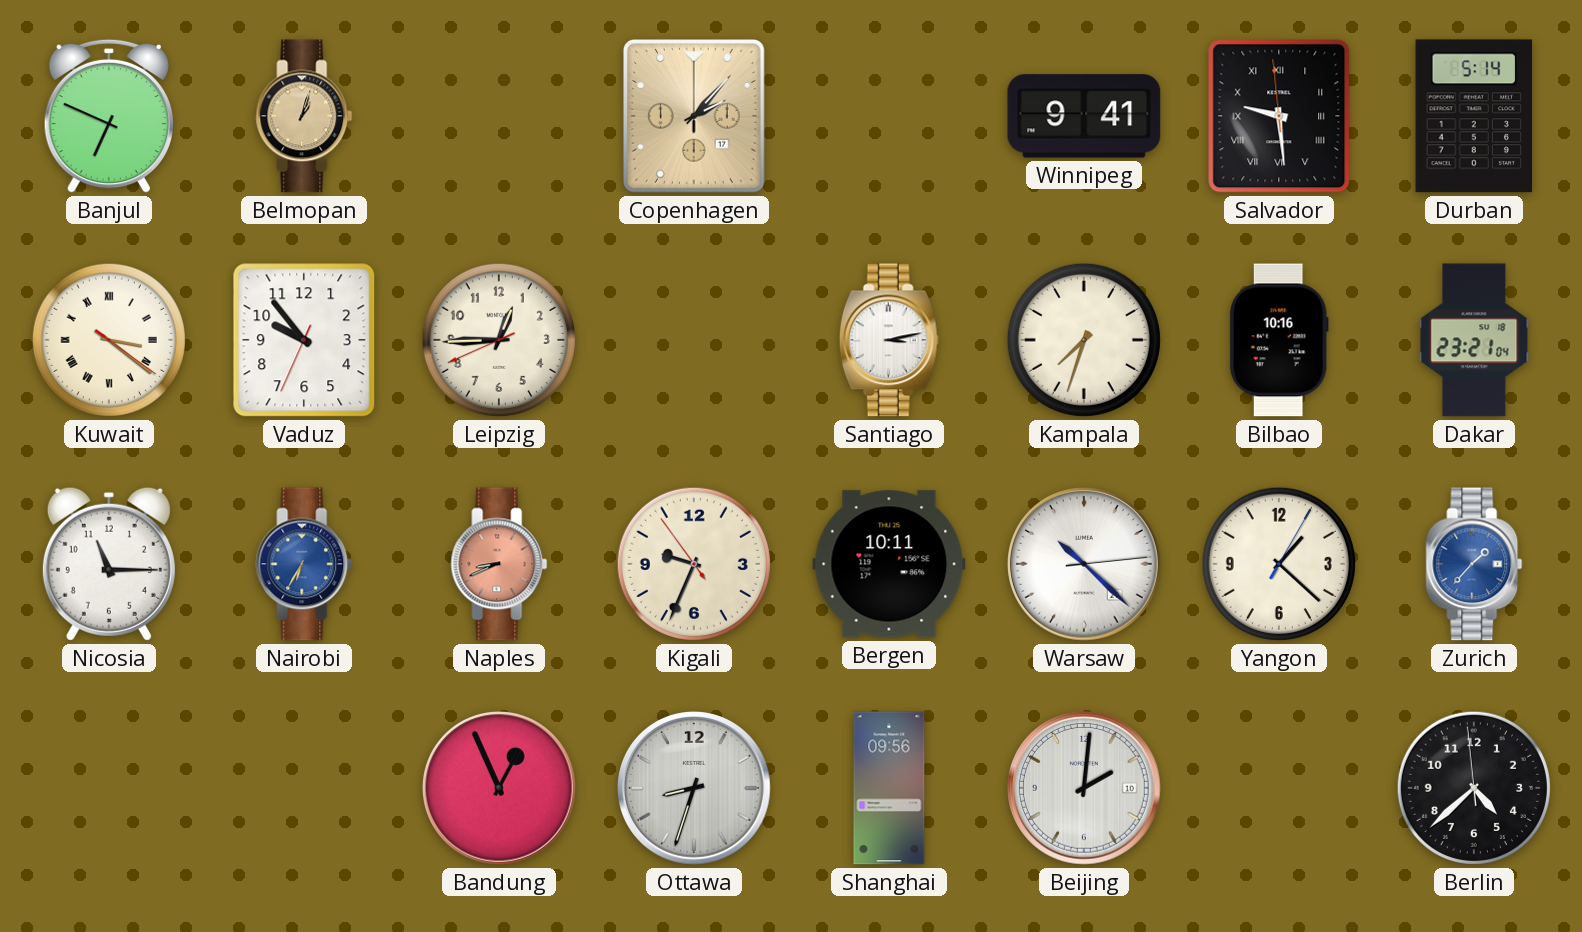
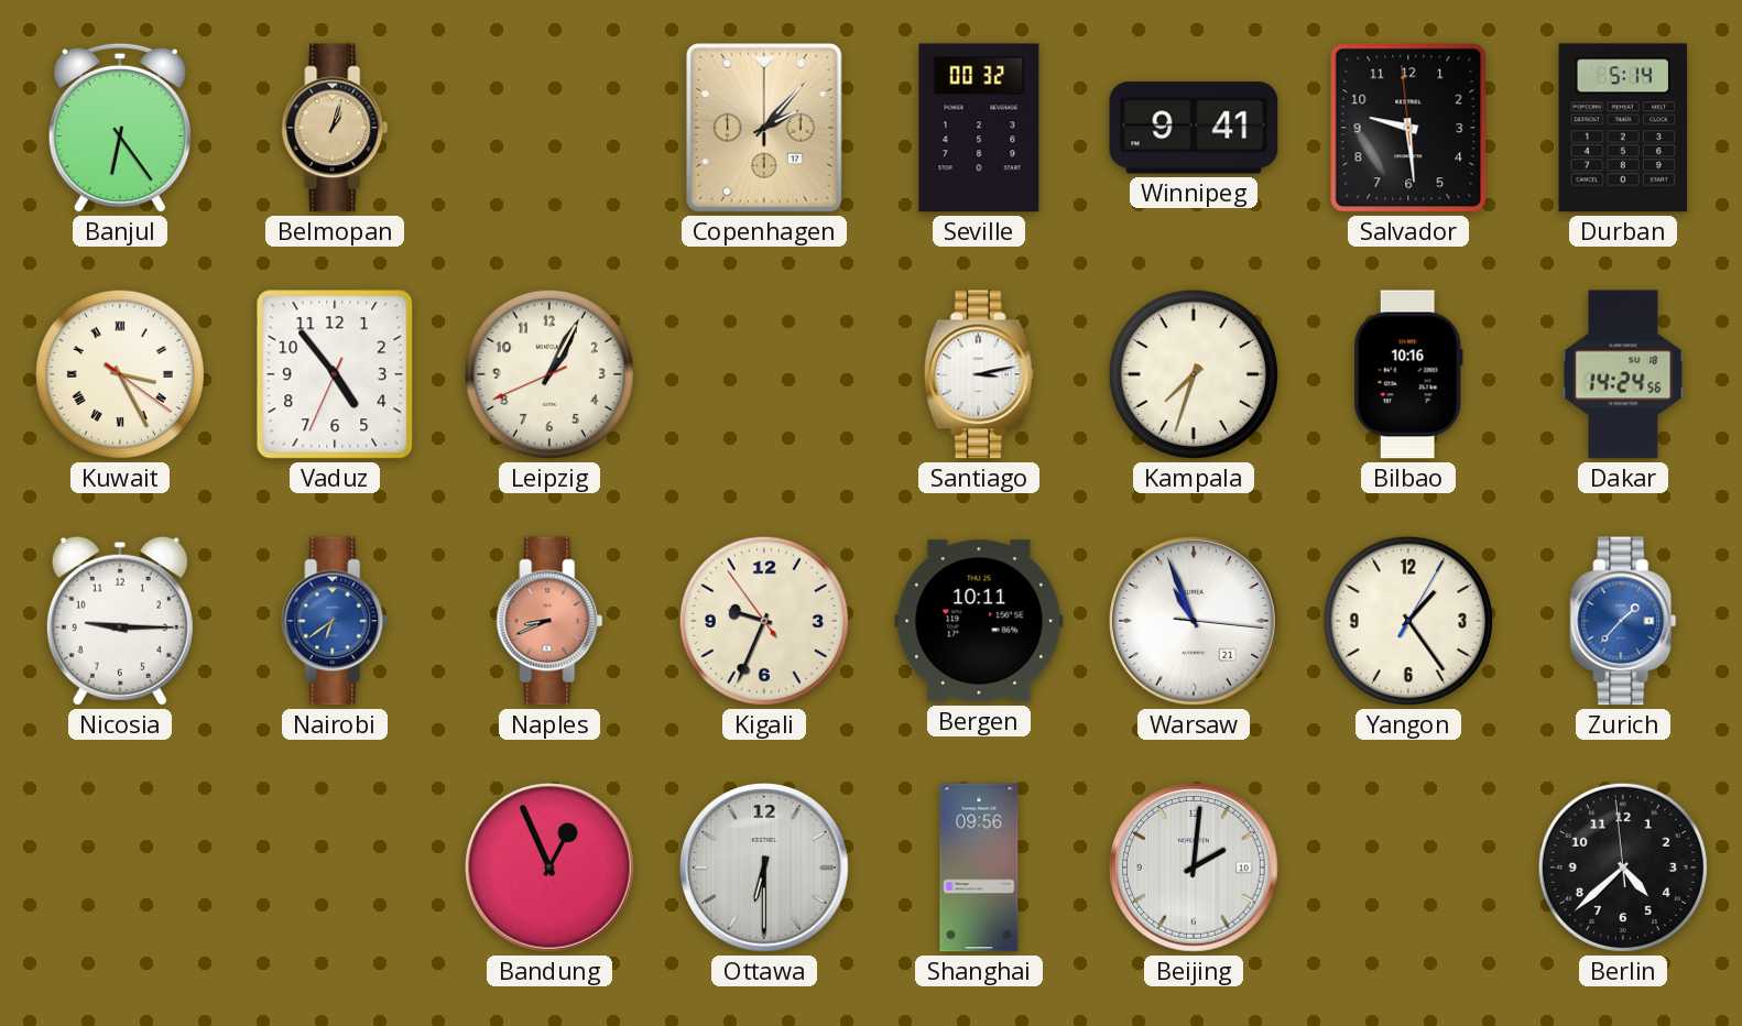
Banjul: 6:49 -> 6:24
Seville: none -> 00:32
Salvador numerals: Roman -> Arabic
Kuwait: 3:21 -> 3:25
Vaduz: 9:53 -> 4:53
Leipzig: 12:44 -> 1:04
Dakar: 23:21 -> 14:24
Nicosia: 11:15 -> 9:15
Nairobi: 6:35 -> 6:39
Warsaw: 10:22 -> 10:56
Yangon: 1:22 -> 1:24
Ottawa: 8:33 -> 6:30
